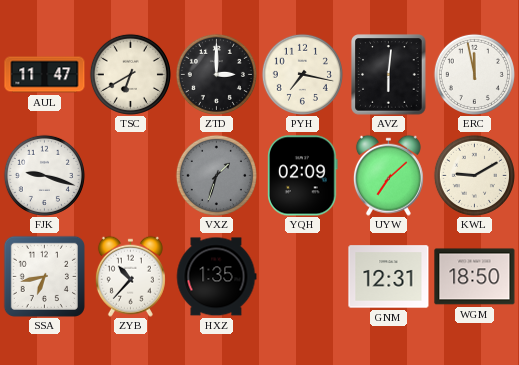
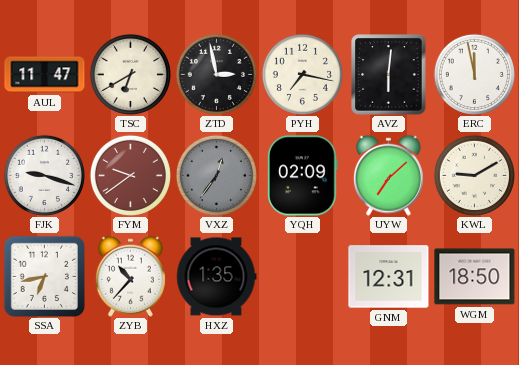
ZTD: 3:00 -> 2:58
FYM: none -> 9:39
VXZ: 1:33 -> 12:36
